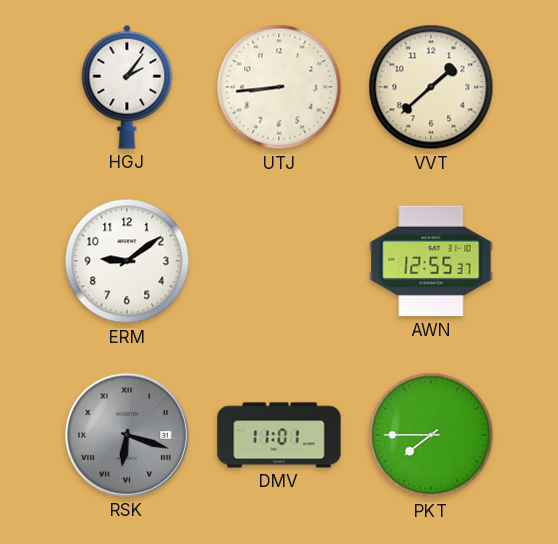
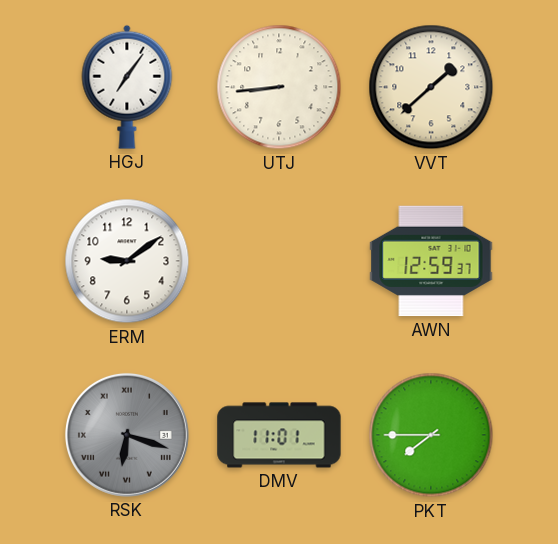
HGJ: 2:06 -> 7:06
AWN: 12:55 -> 12:59
